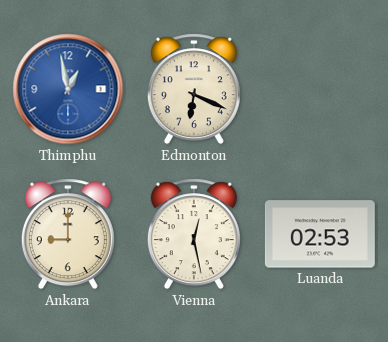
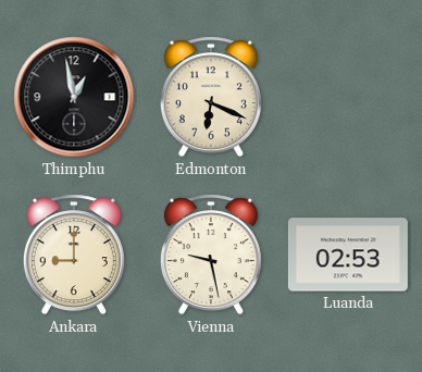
Thimphu dial: blue -> black
Vienna: 12:28 -> 9:28
